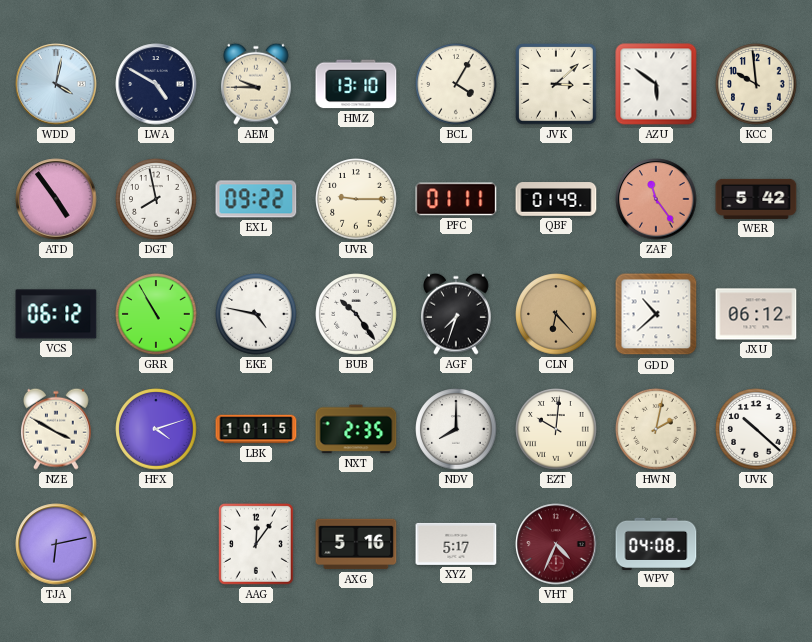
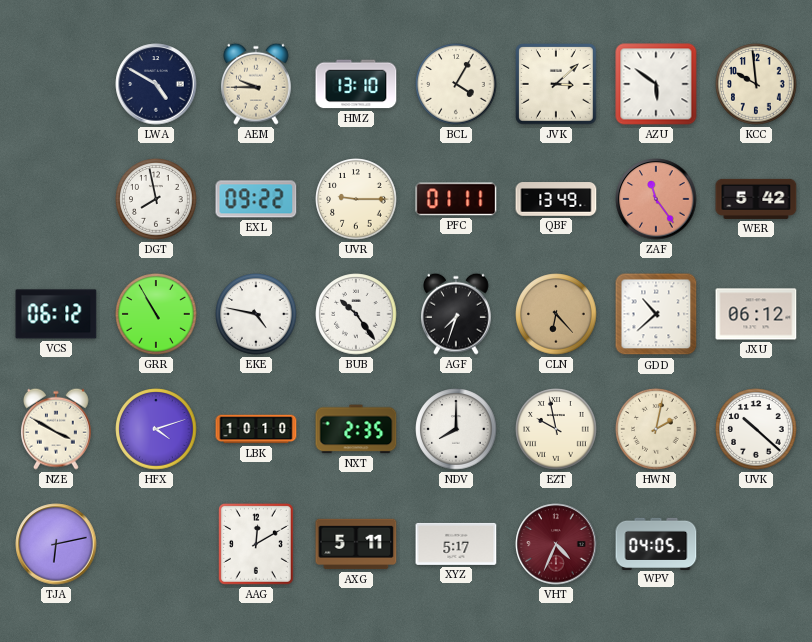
WDD: 4:02 -> none
ATD: 4:54 -> none
QBF: 01:49 -> 13:49
LBK: 10:15 -> 10:10
EZT: 10:01 -> 9:58
AAG: 12:06 -> 12:10
AXG: 5:16 -> 5:11
WPV: 04:08 -> 04:05
